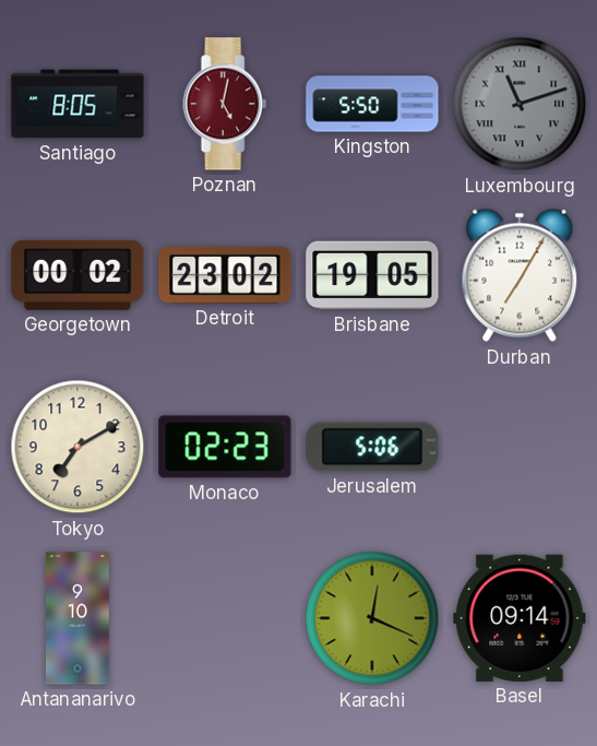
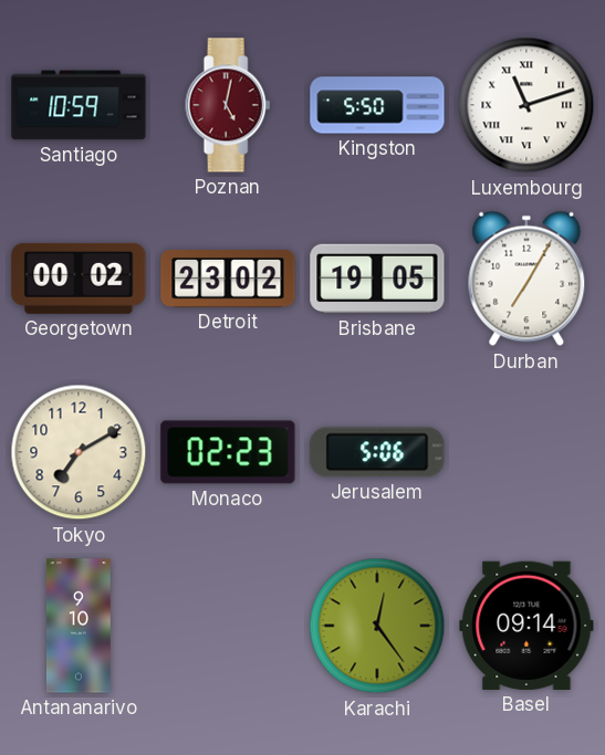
Santiago: 8:05 -> 10:59
Luxembourg dial: grey -> white
Karachi: 12:19 -> 12:24
